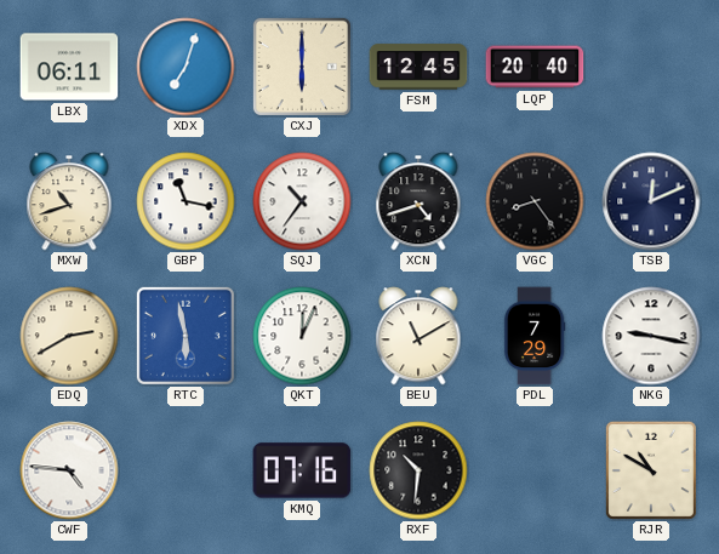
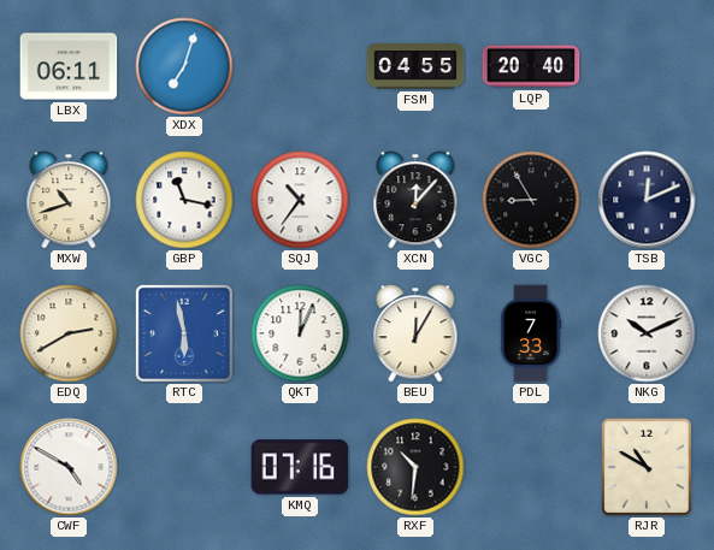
CXJ: 6:00 -> none
FSM: 12:45 -> 04:55
XCN: 4:42 -> 12:07
VGC: 8:24 -> 8:55
BEU: 11:10 -> 12:05
PDL: 7:29 -> 7:33
NKG: 9:17 -> 10:11
CWF: 4:46 -> 4:50
